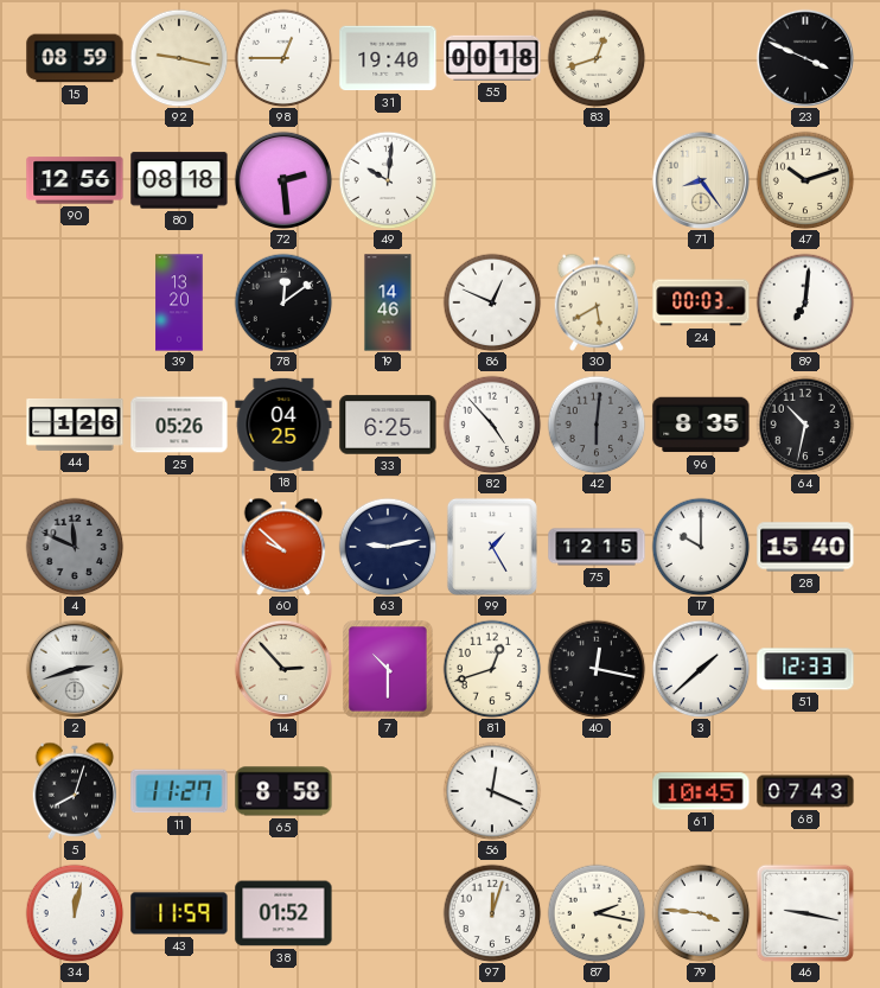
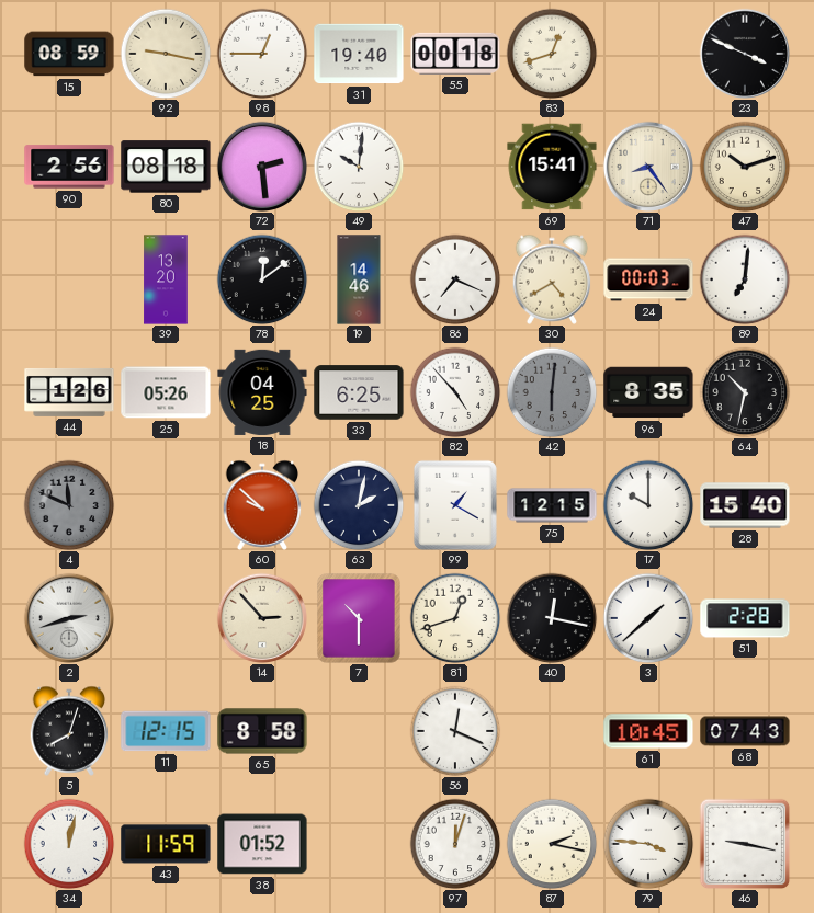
90: 12:56 -> 2:56
69: none -> 15:41
86: 12:49 -> 7:19
30: 5:40 -> 4:40
63: 9:13 -> 2:02
99: 1:25 -> 1:20
51: 12:33 -> 2:28
11: 11:27 -> 12:15
